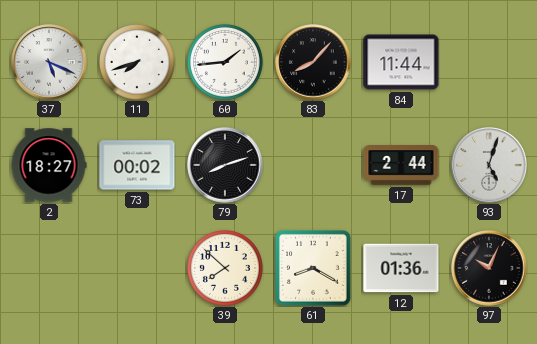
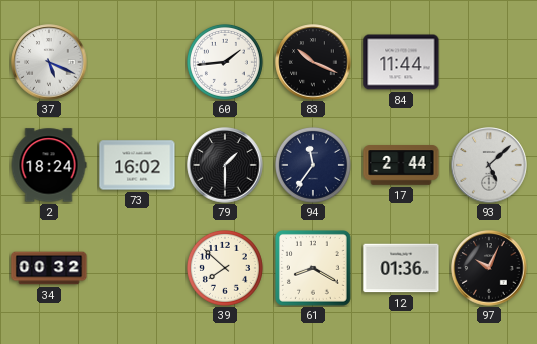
11: 7:42 -> none
83: 8:07 -> 10:19
2: 18:27 -> 18:24
73: 00:02 -> 16:02
79: 8:12 -> 1:30
94: none -> 11:36
93: 5:03 -> 5:08
34: none -> 00:32
